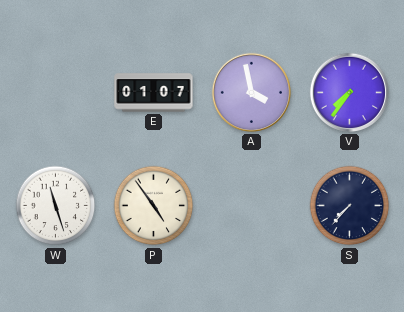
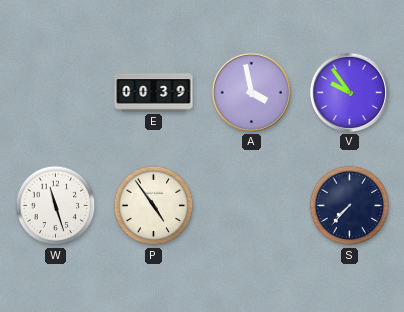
E: 01:07 -> 00:39
V: 7:36 -> 9:54
